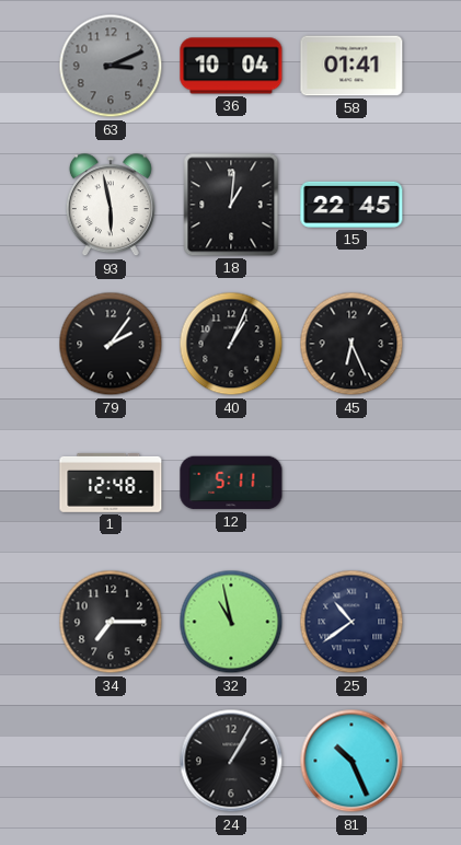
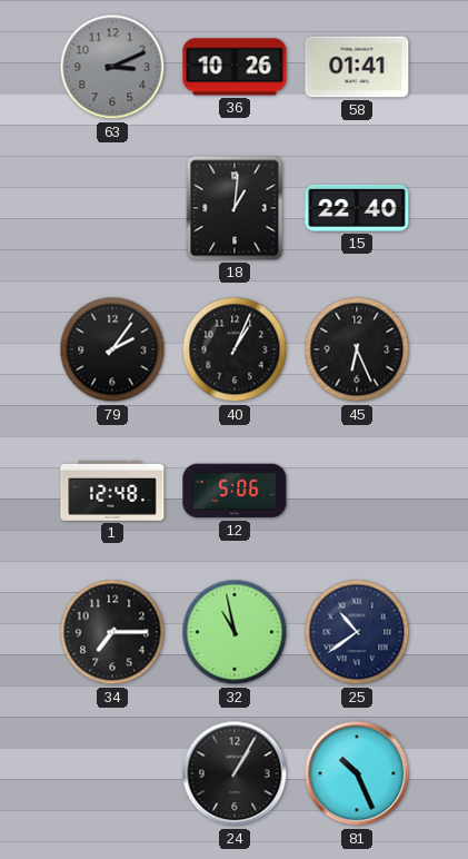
36: 10:04 -> 10:26
93: 5:58 -> none
15: 22:45 -> 22:40
12: 5:11 -> 5:06
